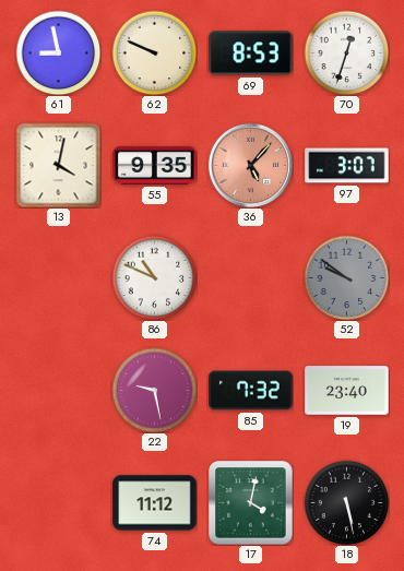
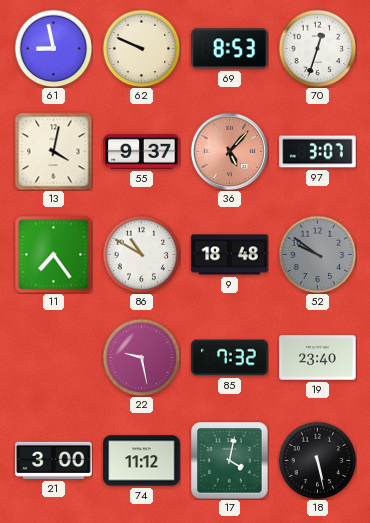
55: 9:35 -> 9:37
11: none -> 7:24
86: 10:49 -> 10:50
9: none -> 18:48
21: none -> 3:00
